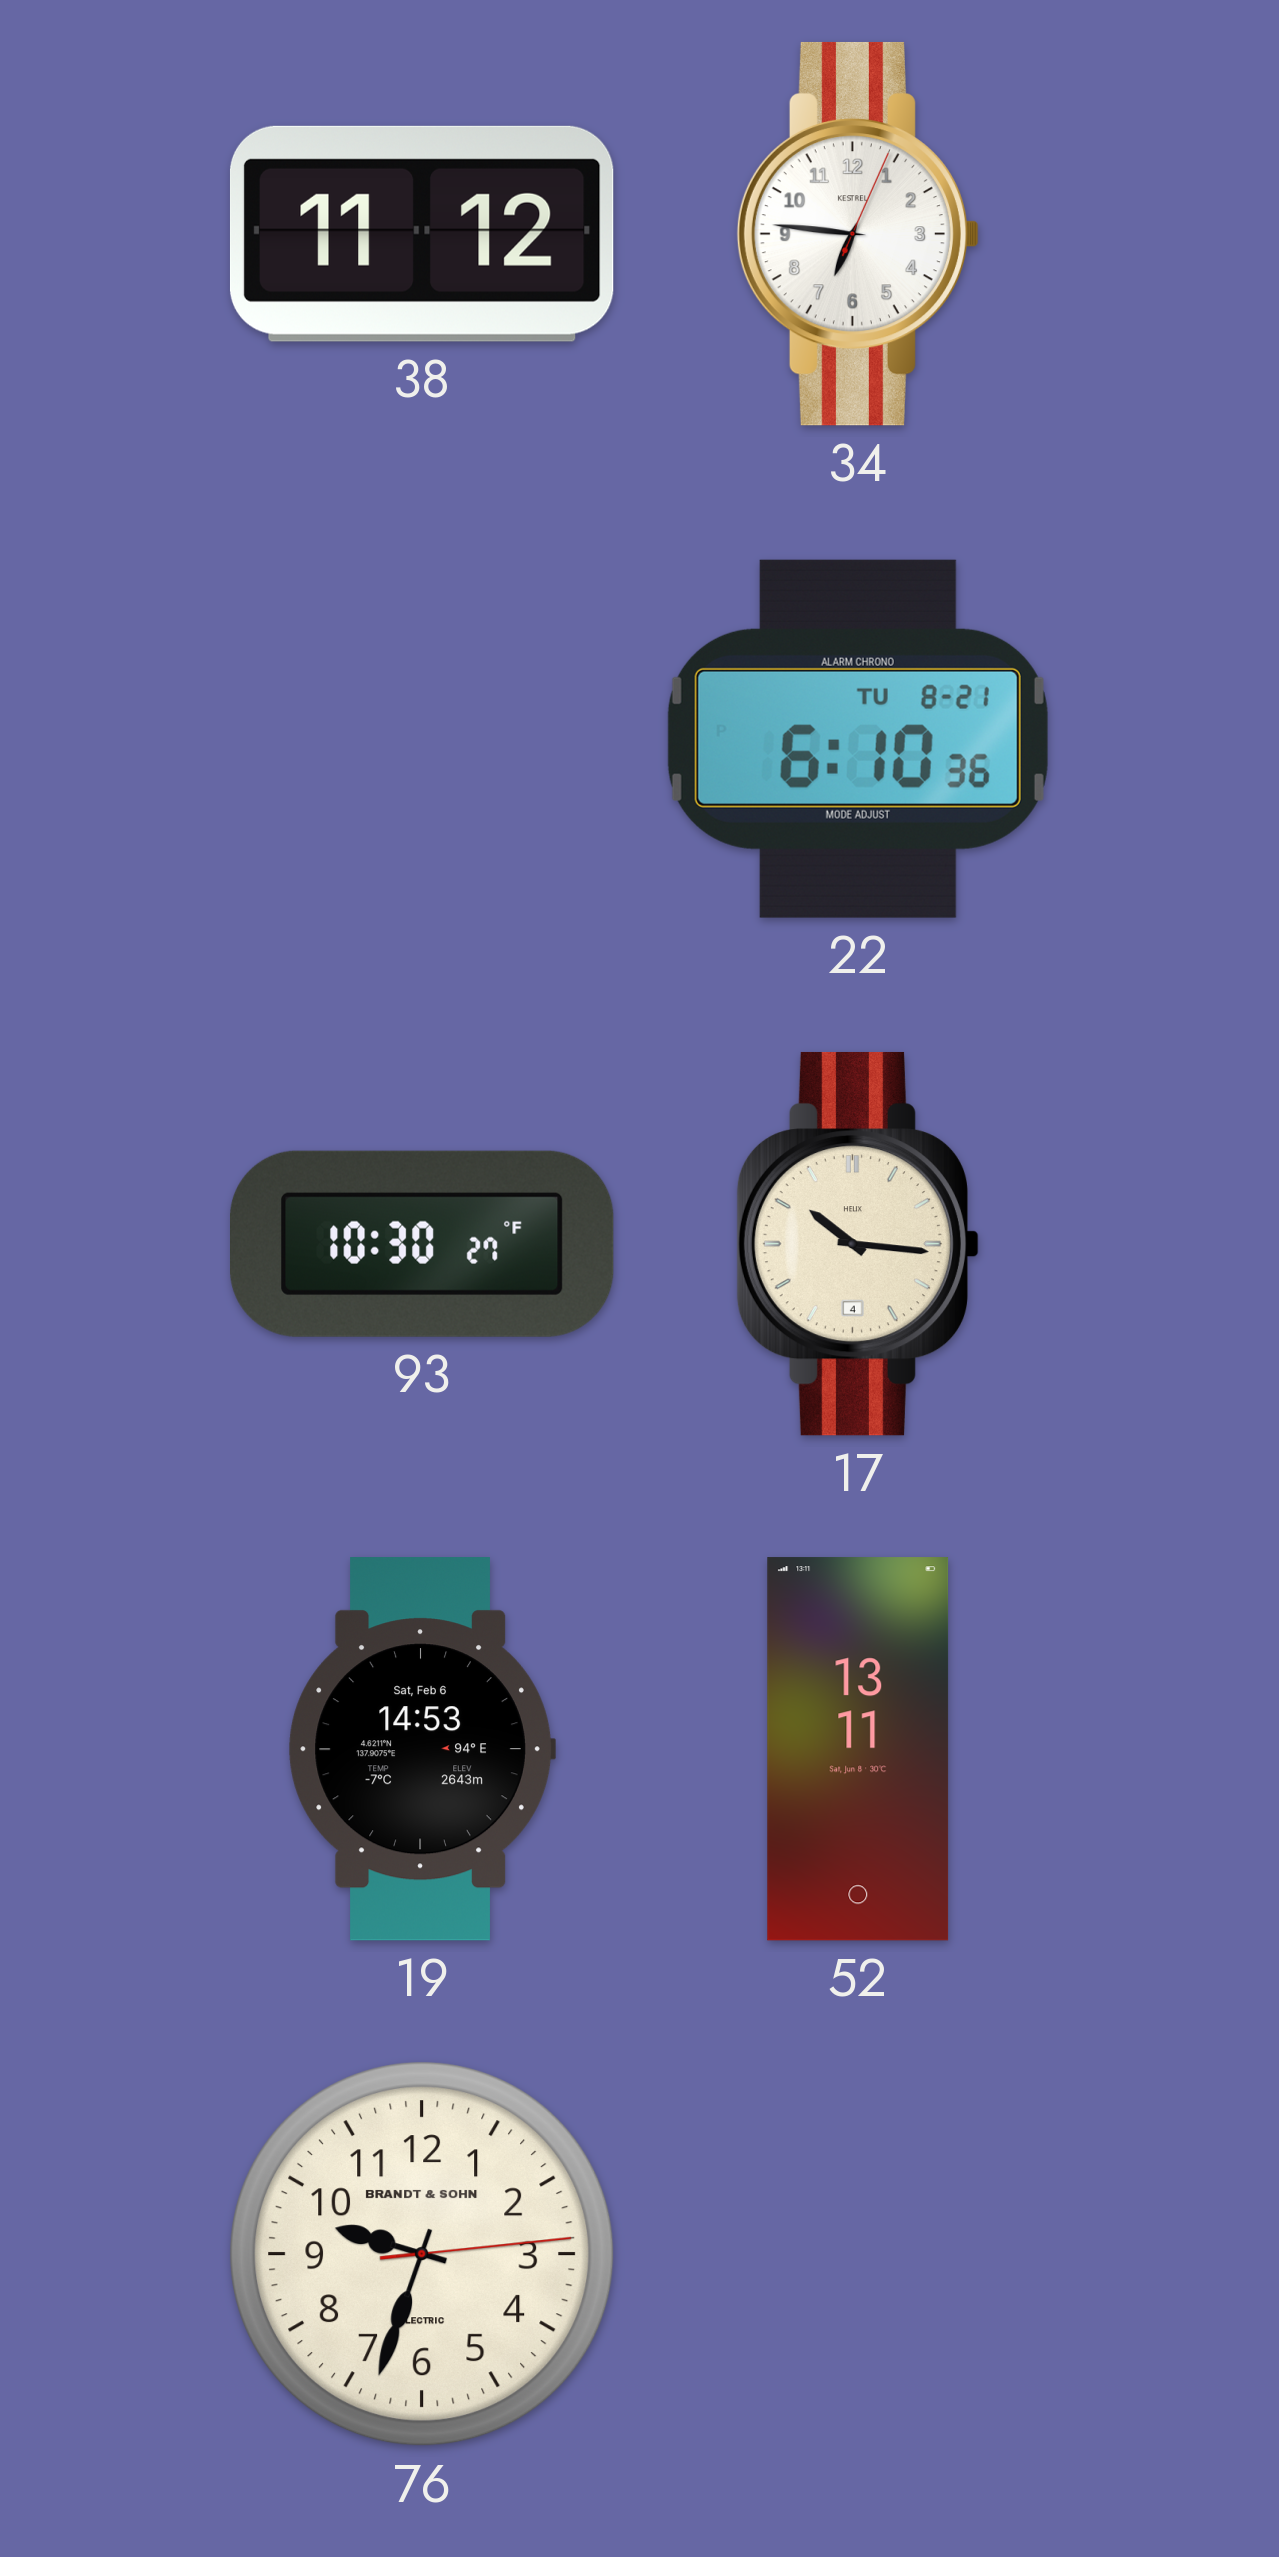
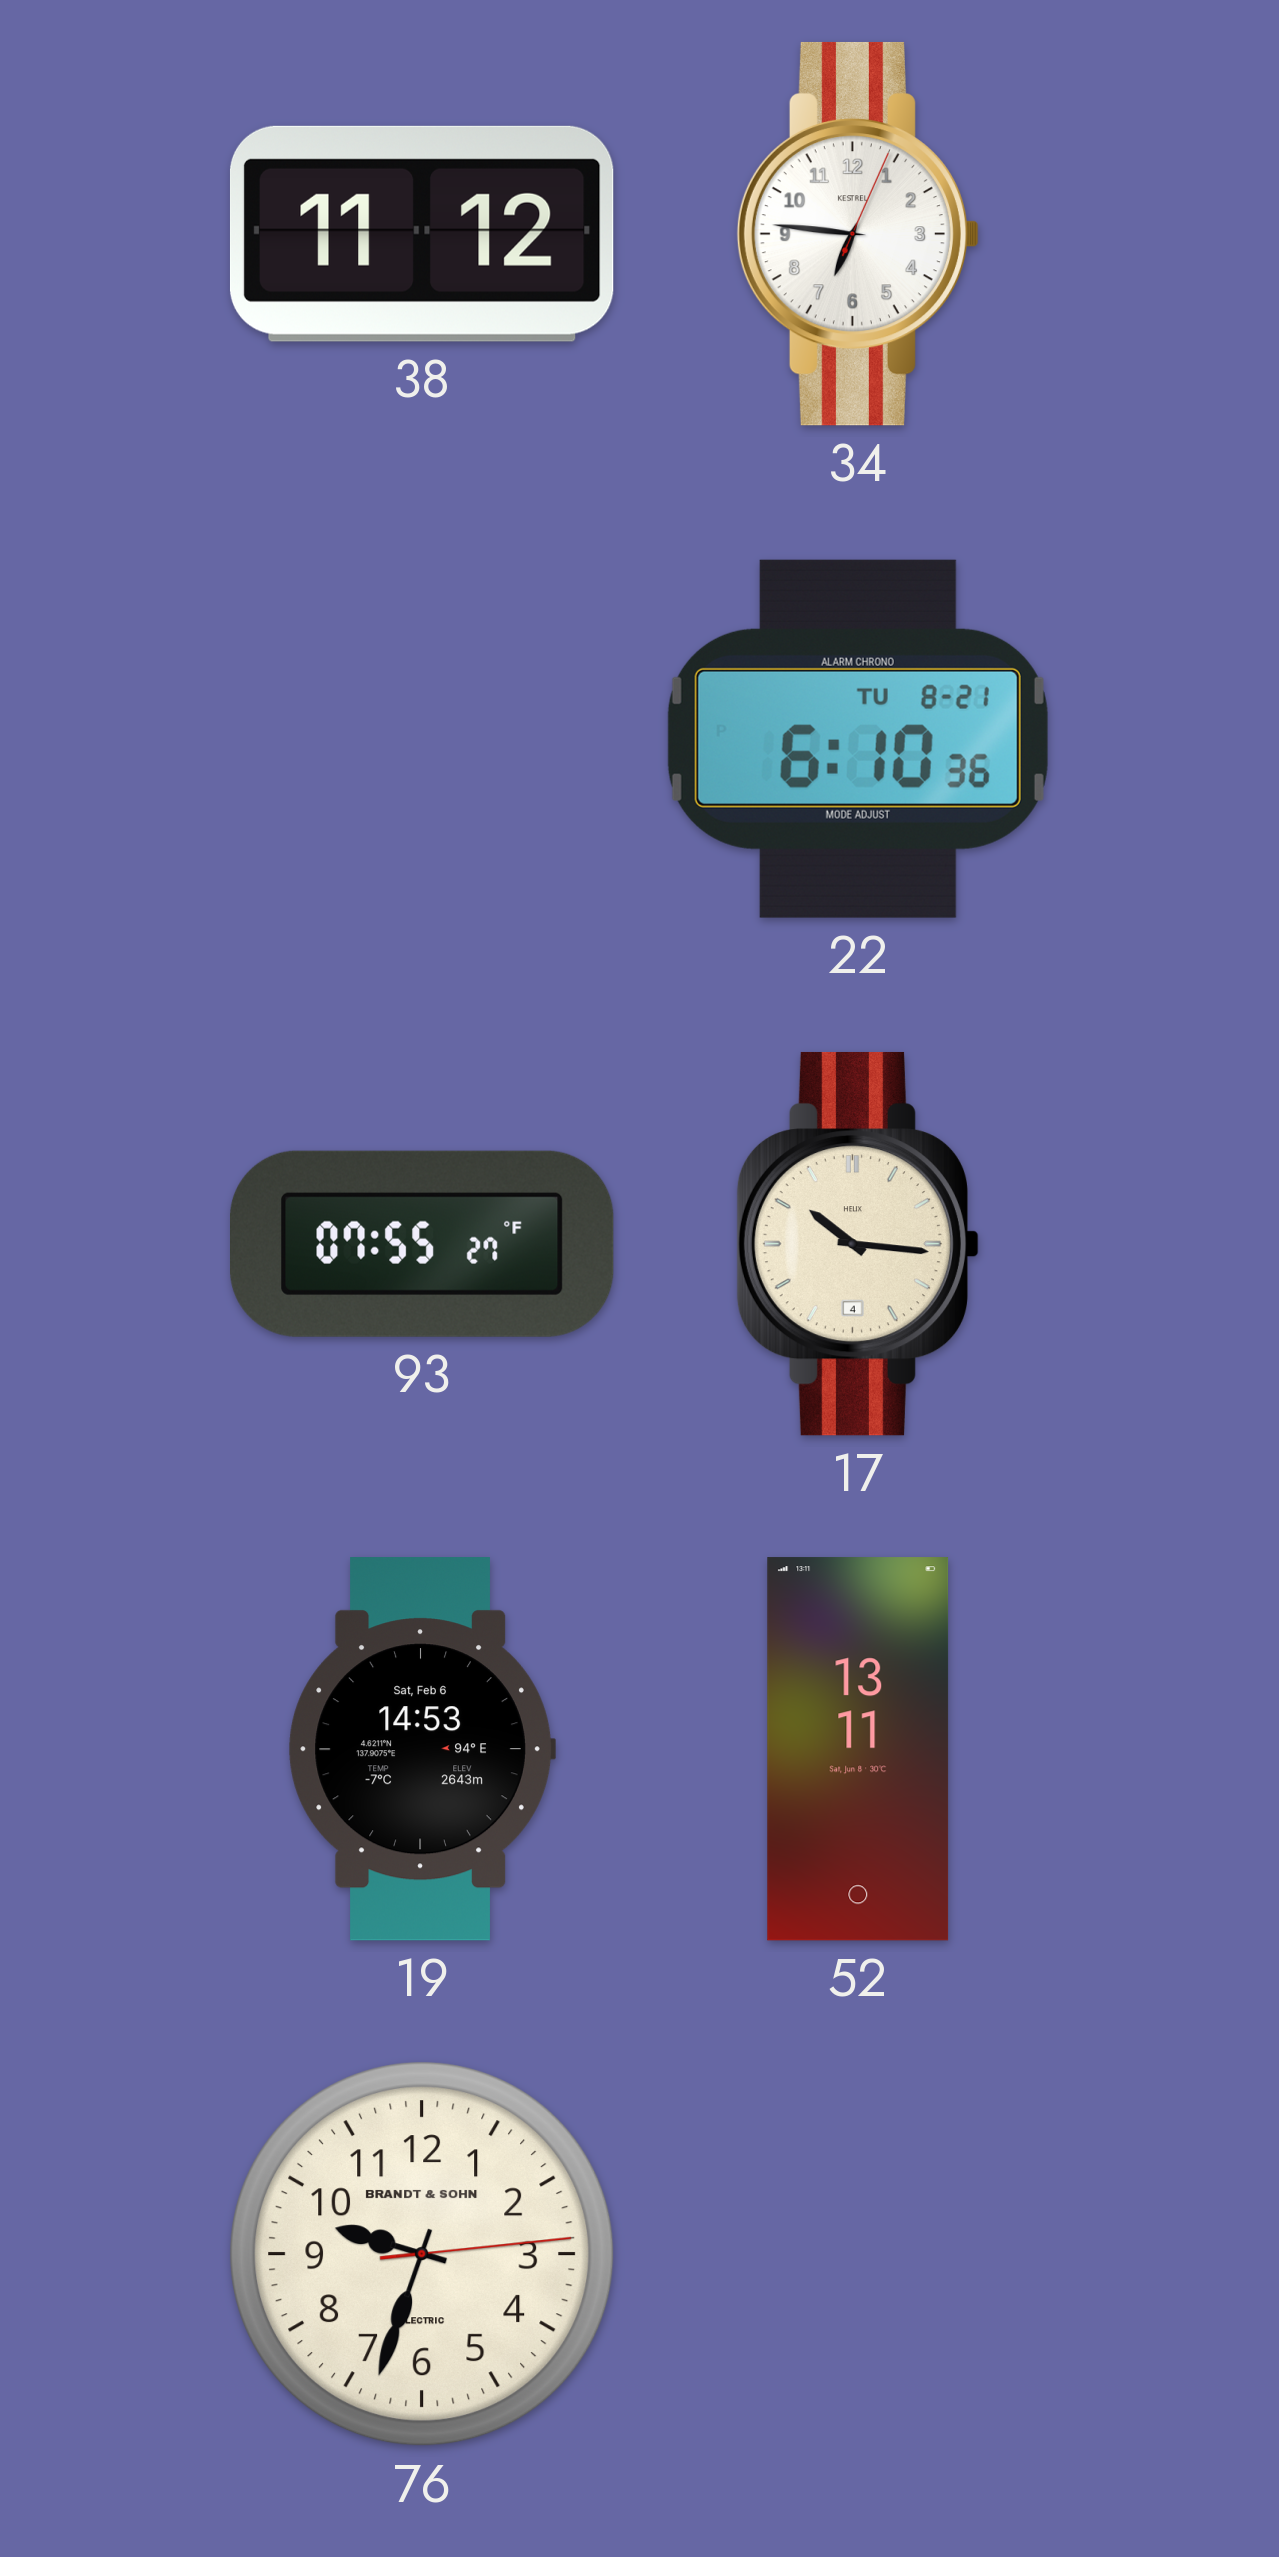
93: 10:30 -> 07:55
